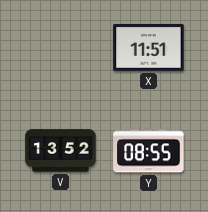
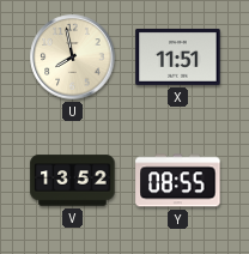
U: none -> 7:58
